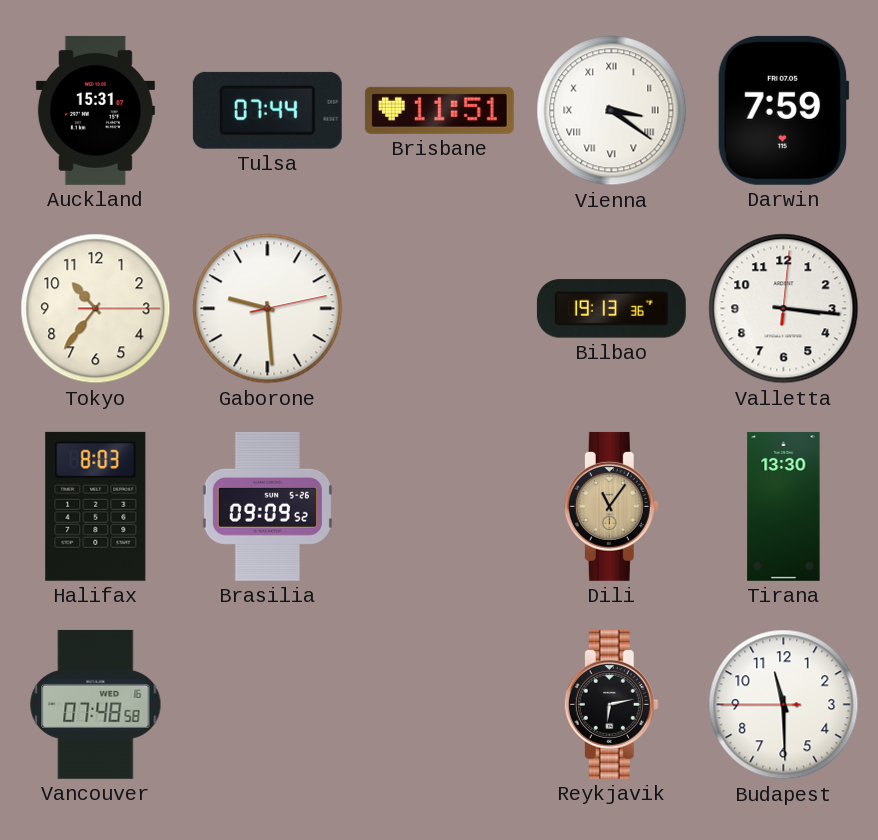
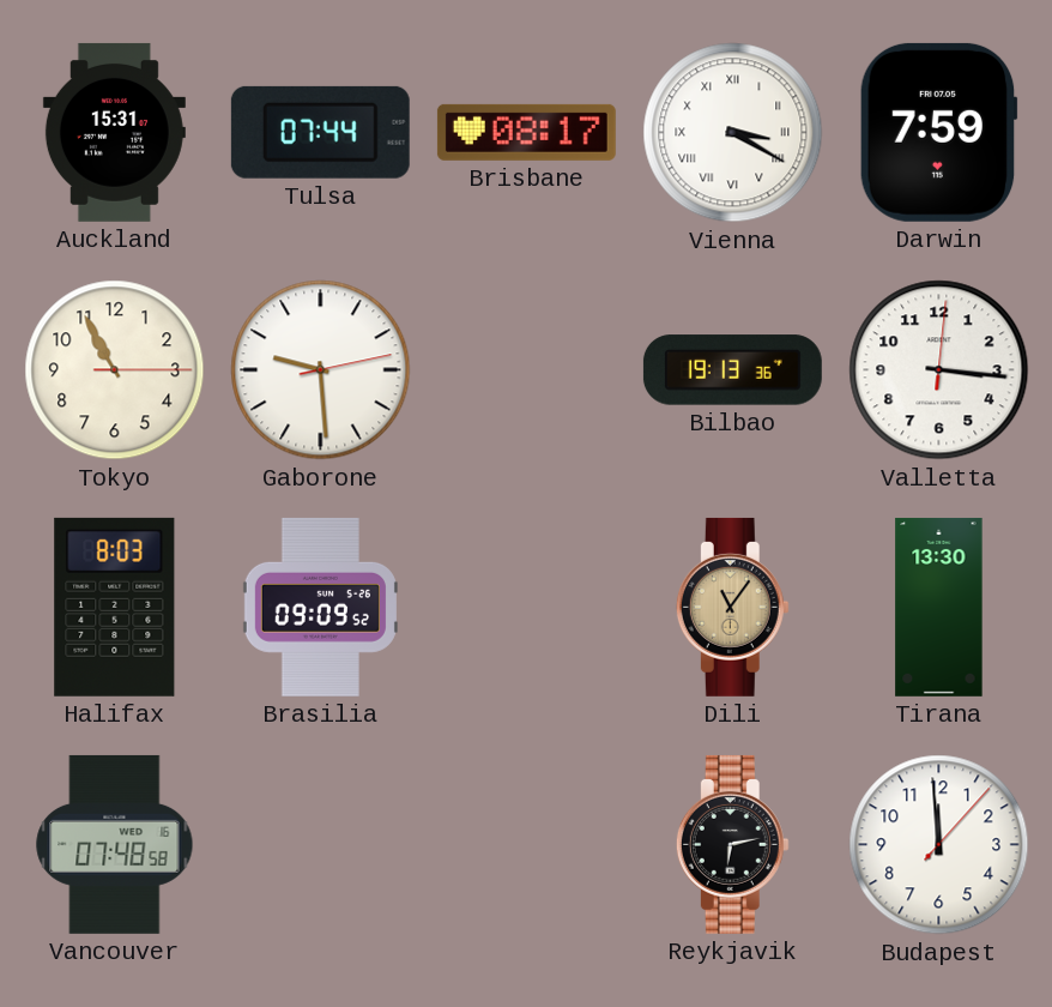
Brisbane: 11:51 -> 08:17
Vienna: 3:21 -> 3:20
Tokyo: 10:36 -> 10:55
Budapest: 11:29 -> 11:59
